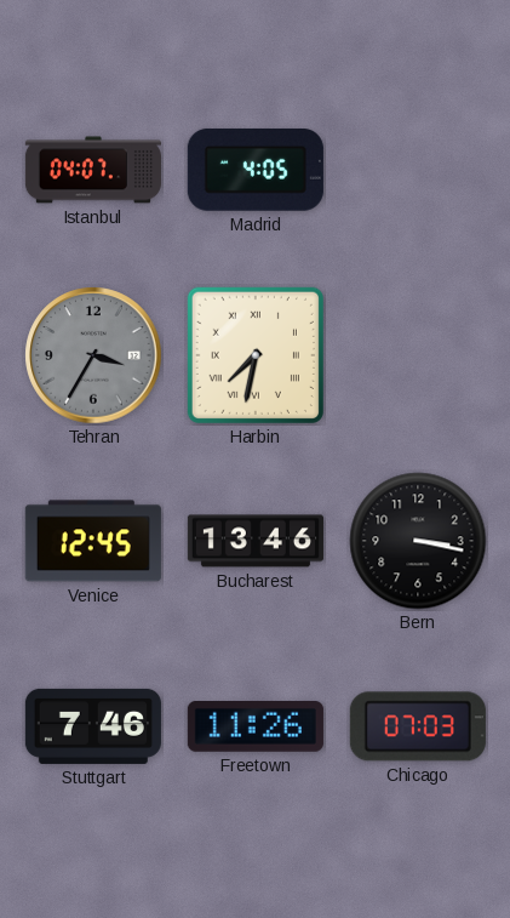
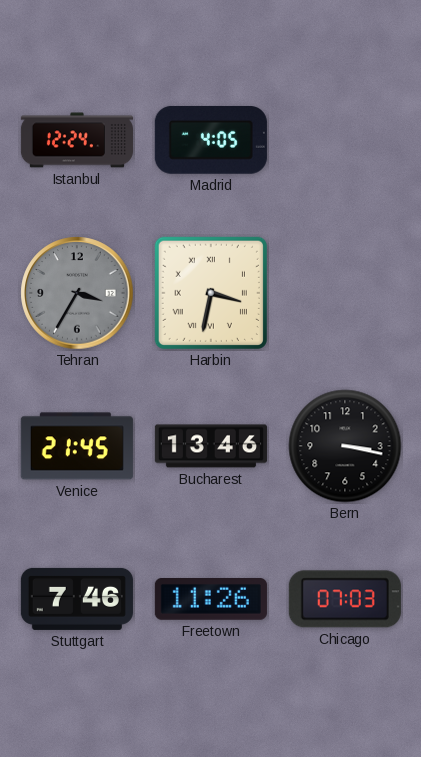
Istanbul: 04:07 -> 12:24
Harbin: 7:32 -> 3:32
Venice: 12:45 -> 21:45
